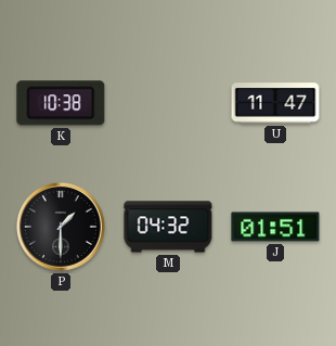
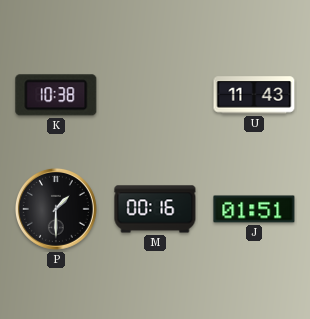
U: 11:47 -> 11:43
M: 04:32 -> 00:16
